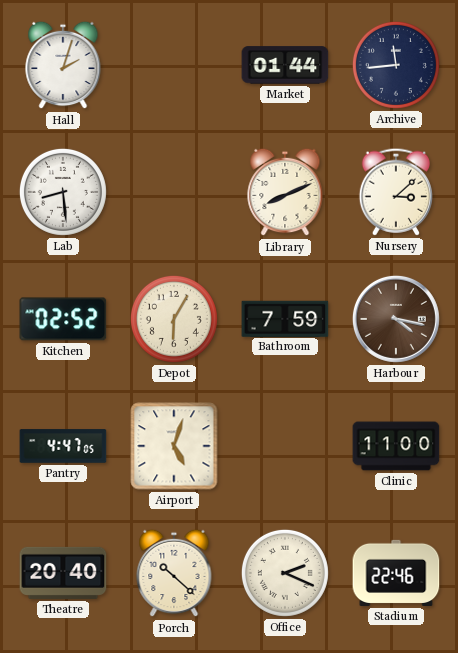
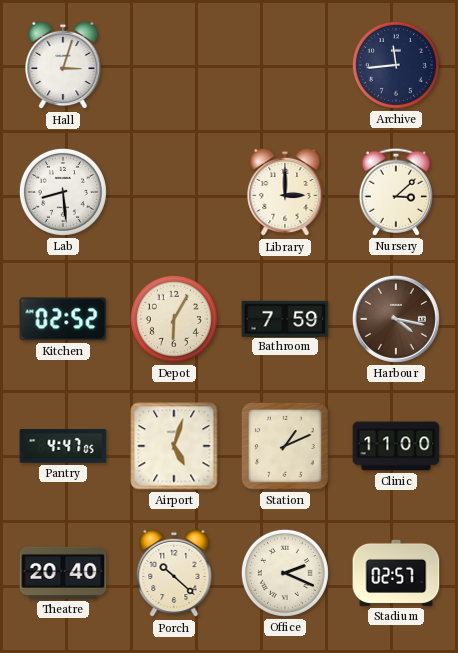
Hall: 2:03 -> 3:03
Market: 01:44 -> none
Library: 8:11 -> 3:00
Station: none -> 1:11
Stadium: 22:46 -> 02:57
